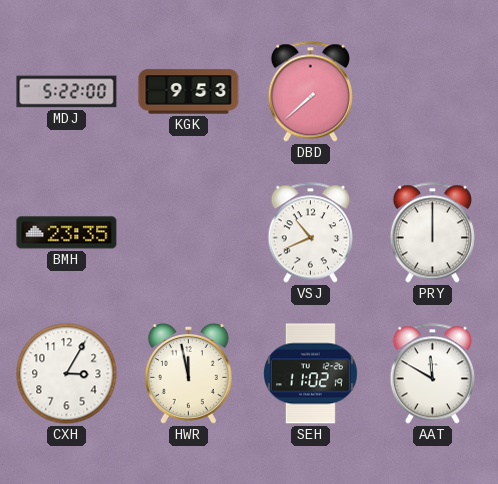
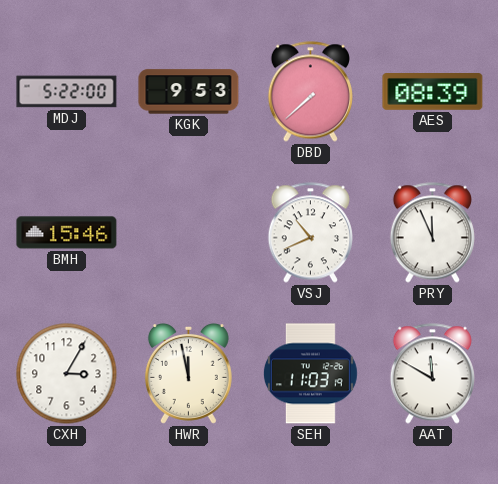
AES: none -> 08:39
BMH: 23:35 -> 15:46
PRY: 12:00 -> 11:56
SEH: 11:02 -> 11:03
